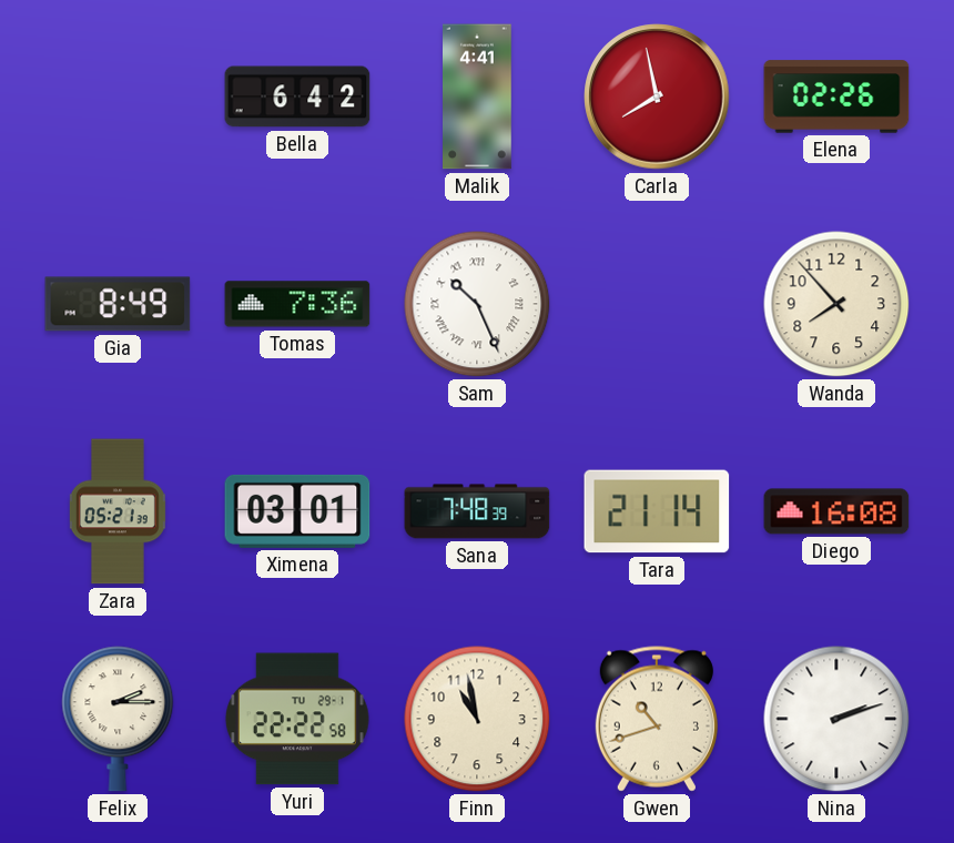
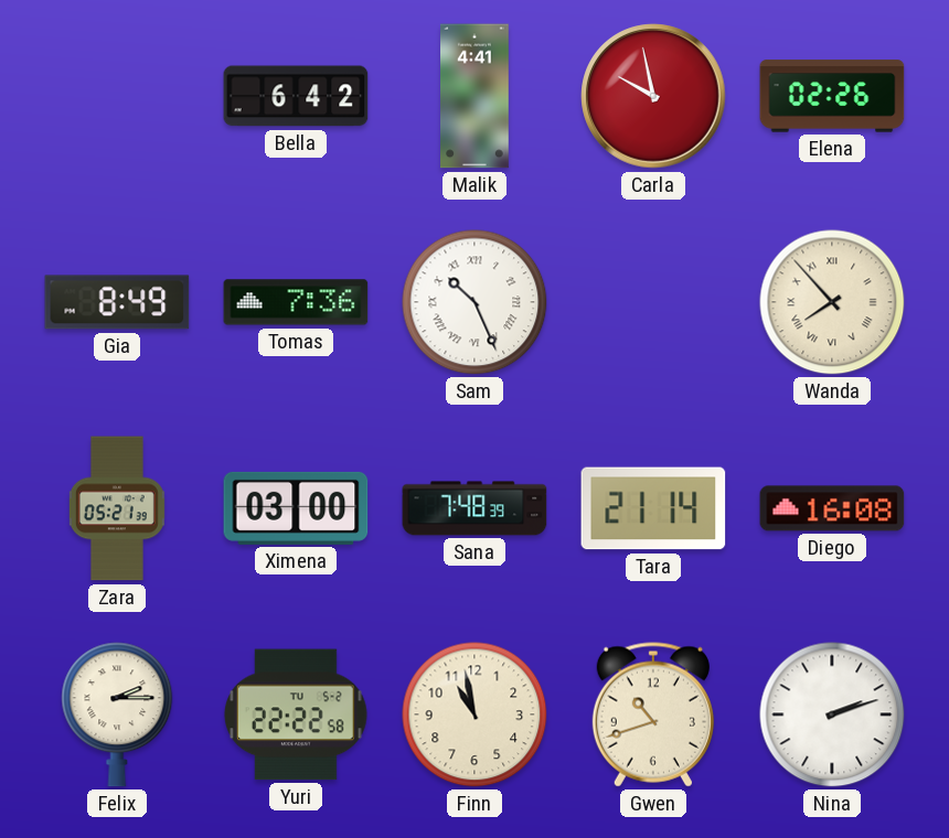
Carla: 7:58 -> 9:58
Wanda numerals: Arabic -> Roman
Ximena: 03:01 -> 03:00
Yuri date: TU 29-1 -> TU 5-2
